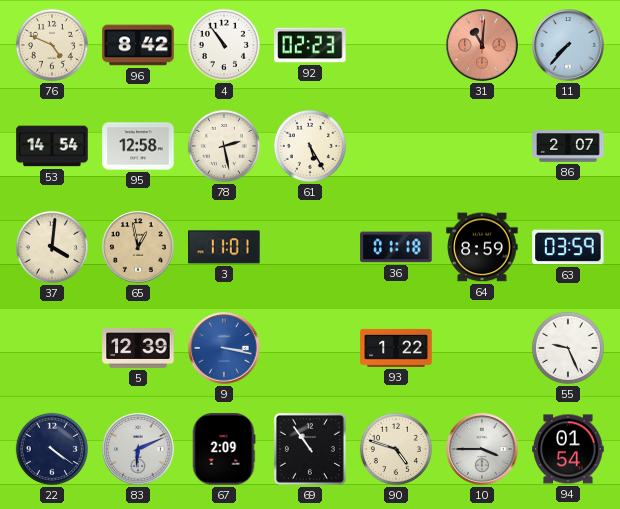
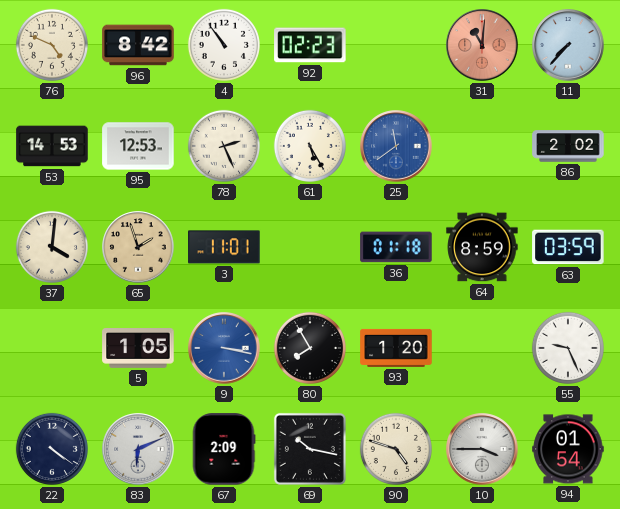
53: 14:54 -> 14:53
95: 12:58 -> 12:53
78: 2:28 -> 2:26
25: none -> 11:39
86: 2:07 -> 2:02
65: 12:58 -> 1:57
5: 12:39 -> 1:05
80: none -> 7:55
93: 1:22 -> 1:20
69: 10:54 -> 10:17
